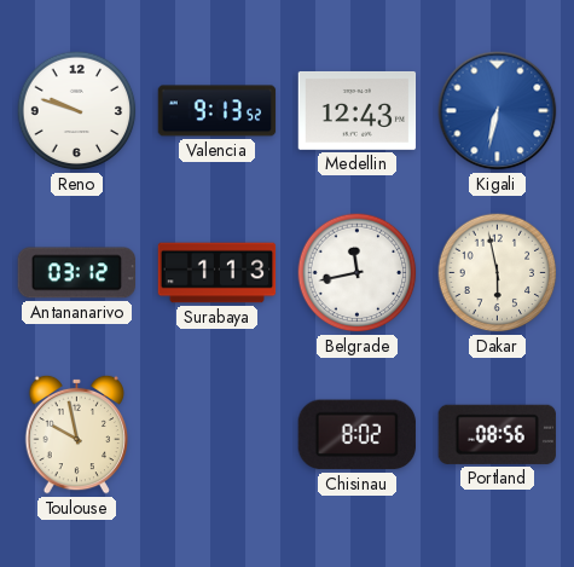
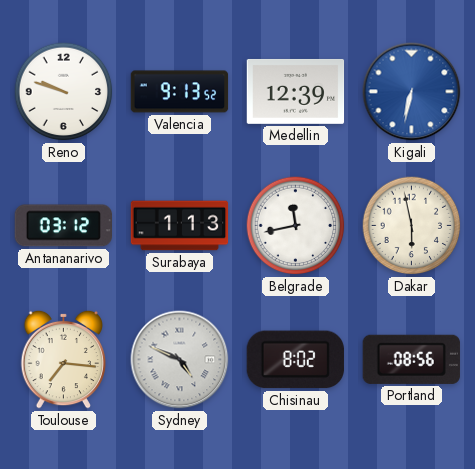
Medellin: 12:43 -> 12:39
Toulouse: 9:58 -> 7:16
Sydney: none -> 4:49
